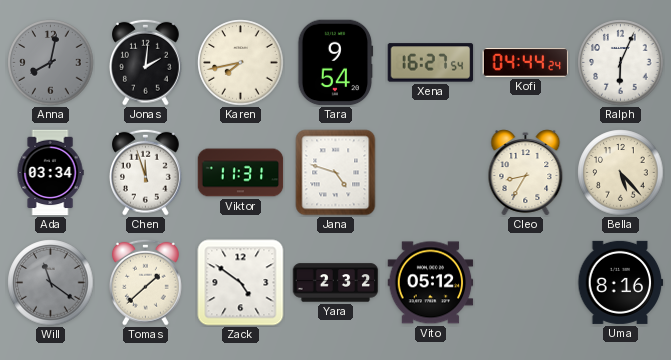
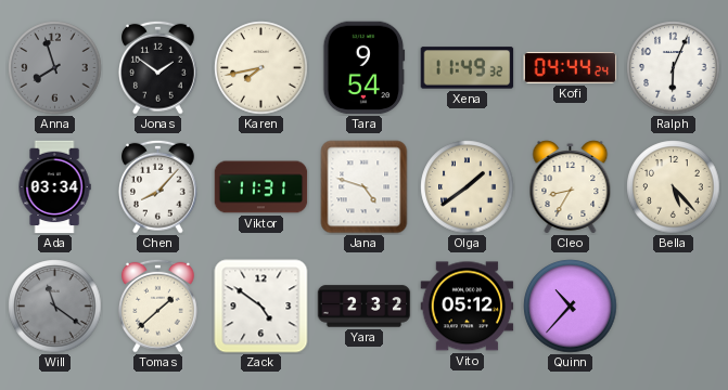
Anna: 8:02 -> 7:57
Jonas: 2:01 -> 1:51
Xena: 16:27 -> 11:49
Chen: 11:57 -> 8:07
Olga: none -> 1:39
Quinn: none -> 10:37
Uma: 8:16 -> none
